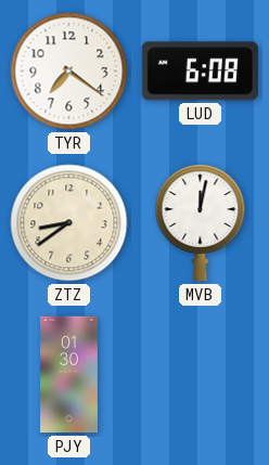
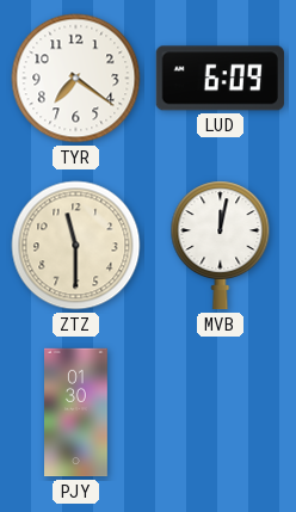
LUD: 6:08 -> 6:09
ZTZ: 8:39 -> 11:30
